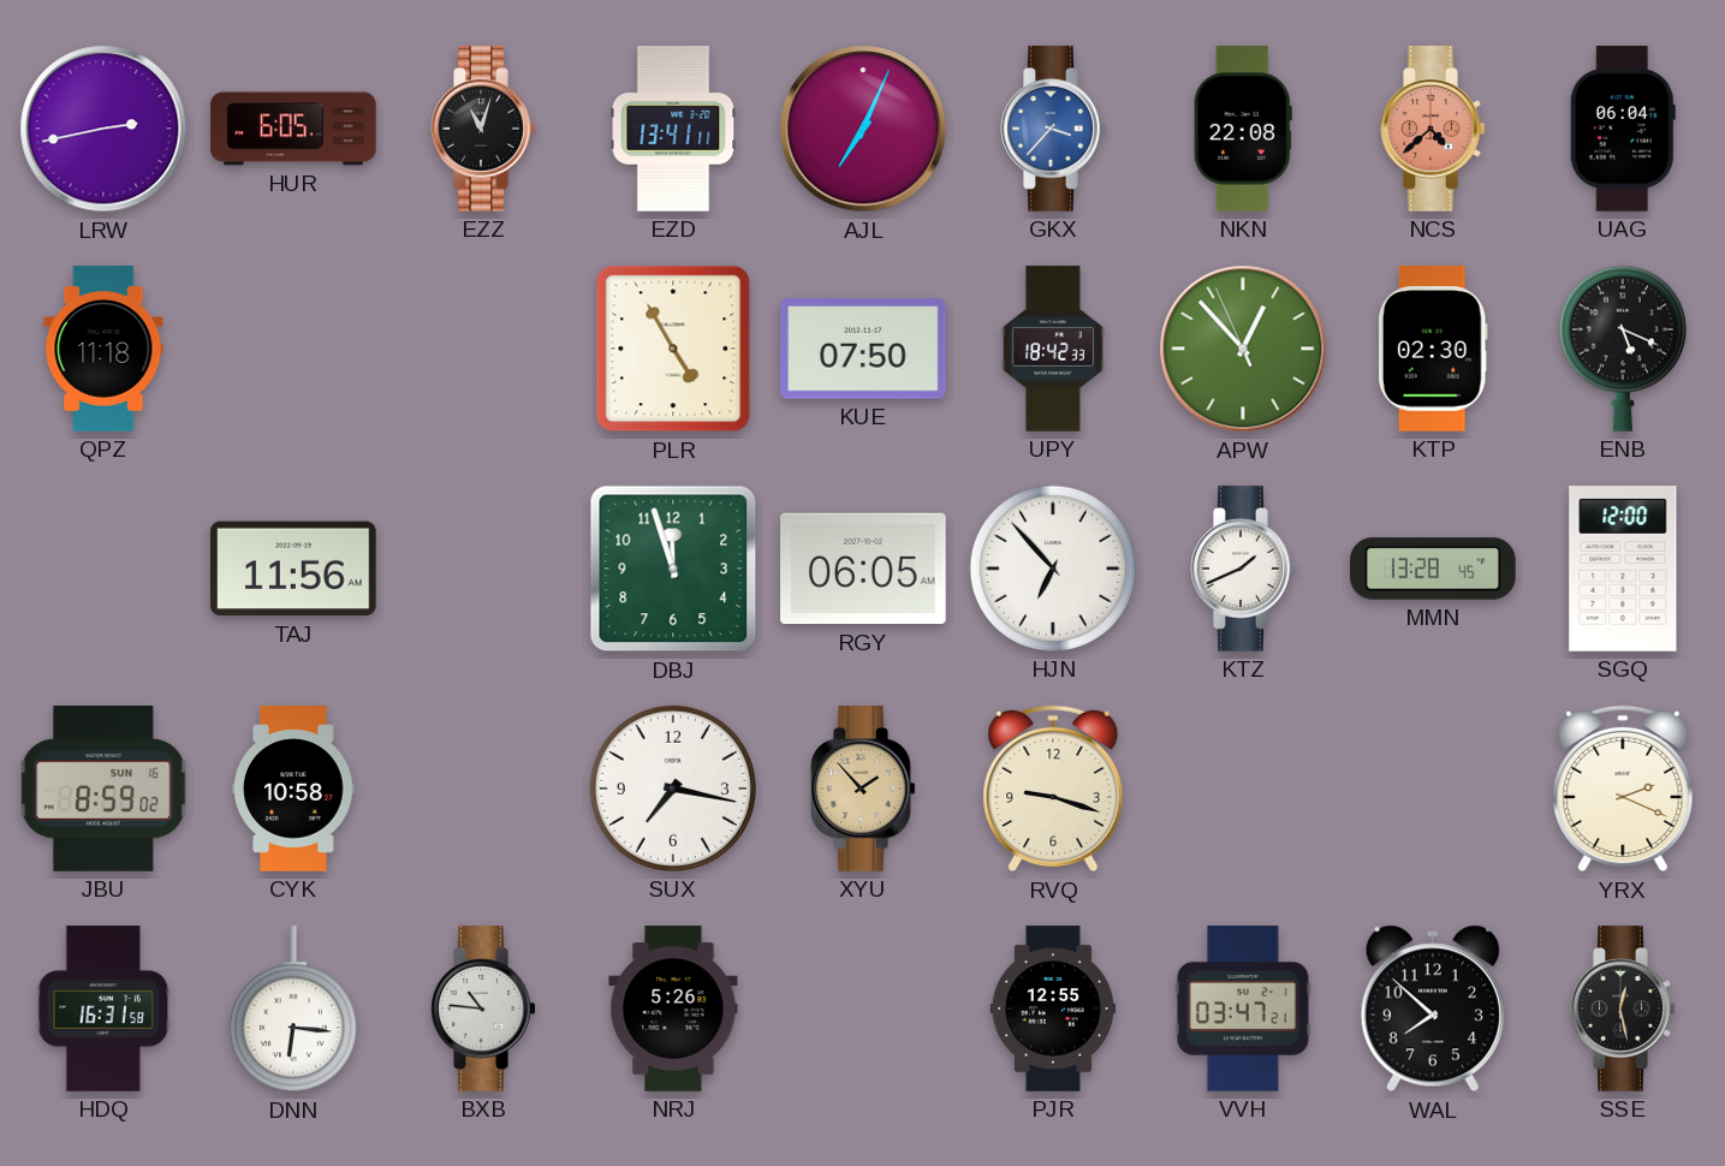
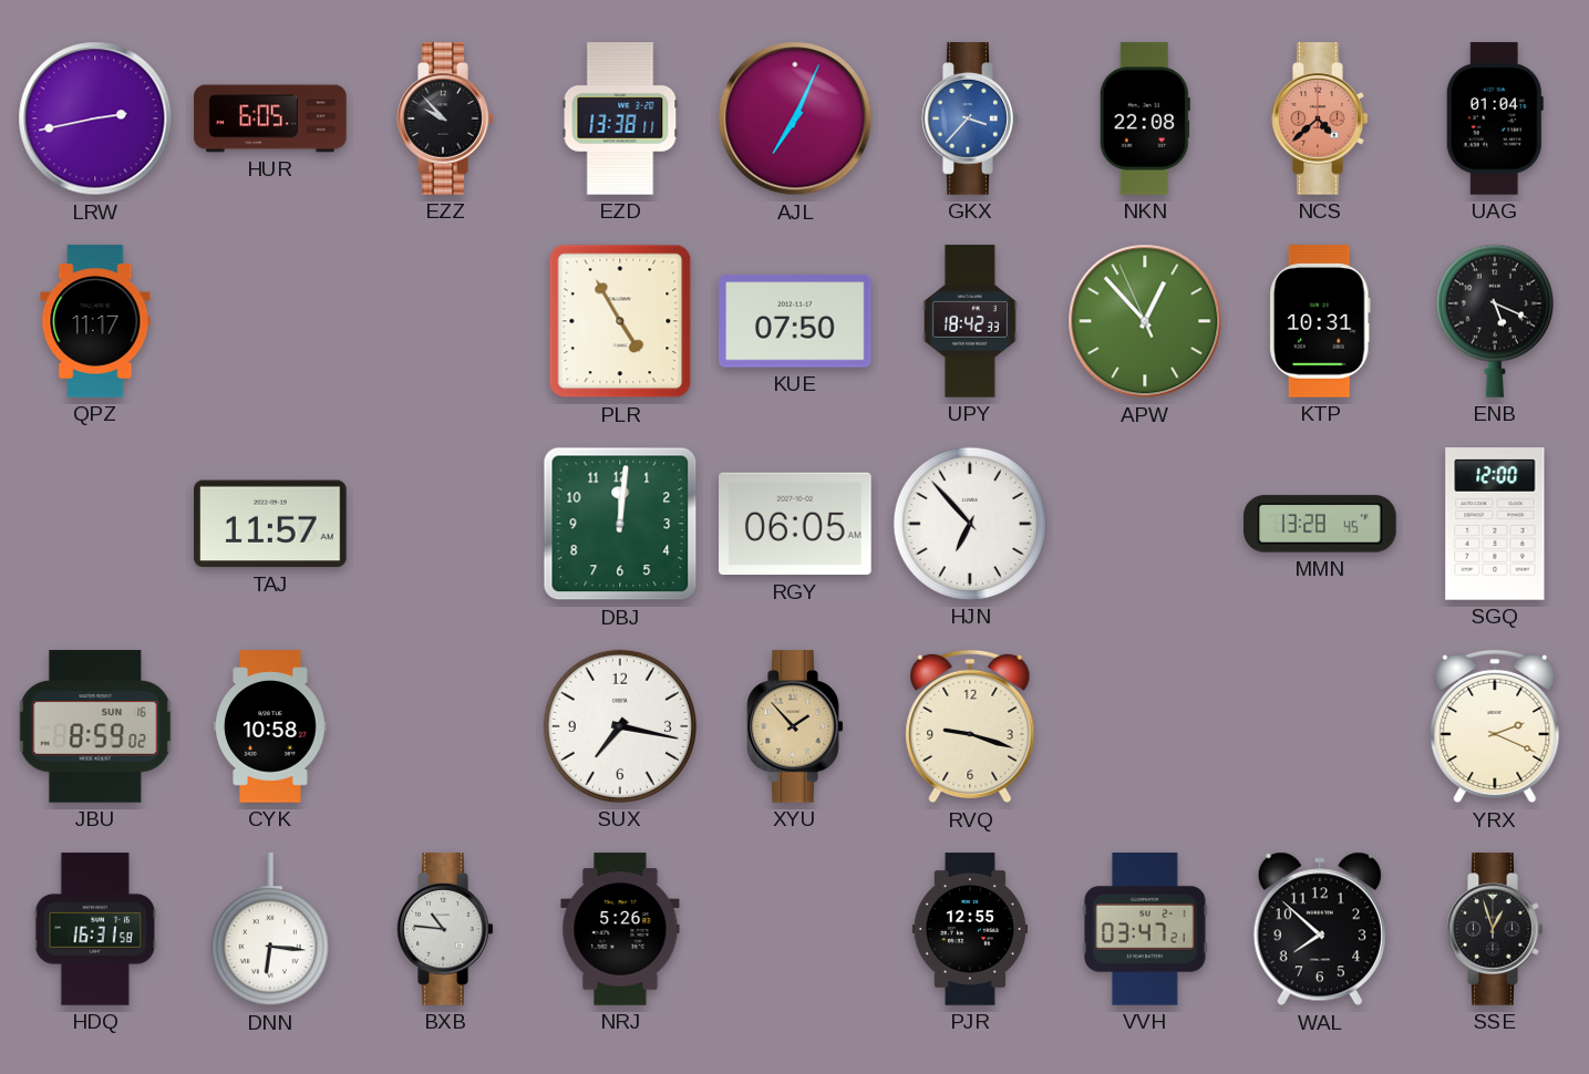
EZZ: 11:03 -> 9:53
EZD: 13:41 -> 13:38
UAG: 06:04 -> 01:04
QPZ: 11:18 -> 11:17
KTP: 02:30 -> 10:31
TAJ: 11:56 -> 11:57
DBJ: 11:57 -> 12:01
KTZ: 1:41 -> none
SSE: 12:28 -> 12:57
